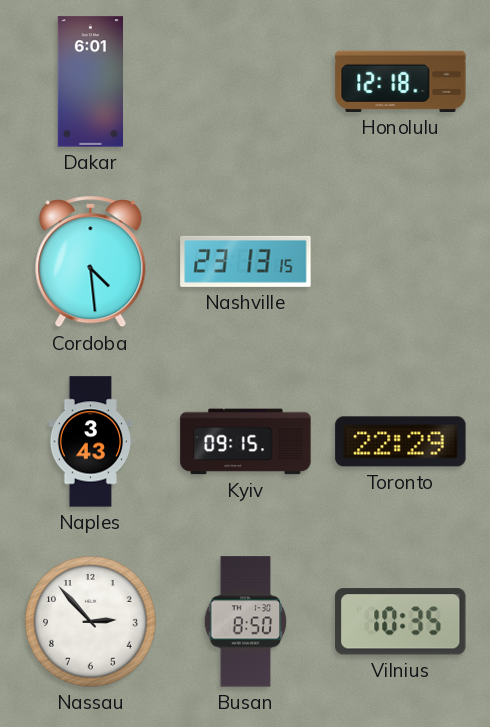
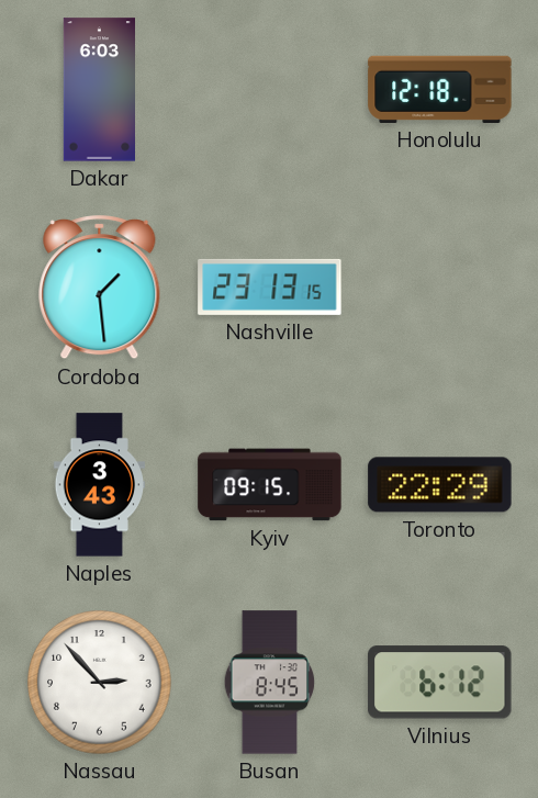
Dakar: 6:01 -> 6:03
Cordoba: 4:29 -> 1:29
Busan: 8:50 -> 8:45
Vilnius: 10:35 -> 6:12
